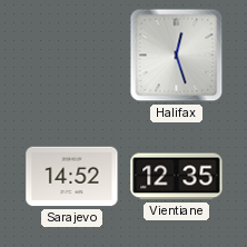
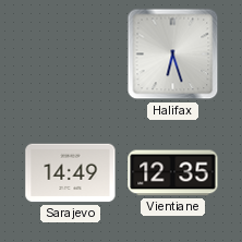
Halifax: 12:27 -> 6:27
Sarajevo: 14:52 -> 14:49
